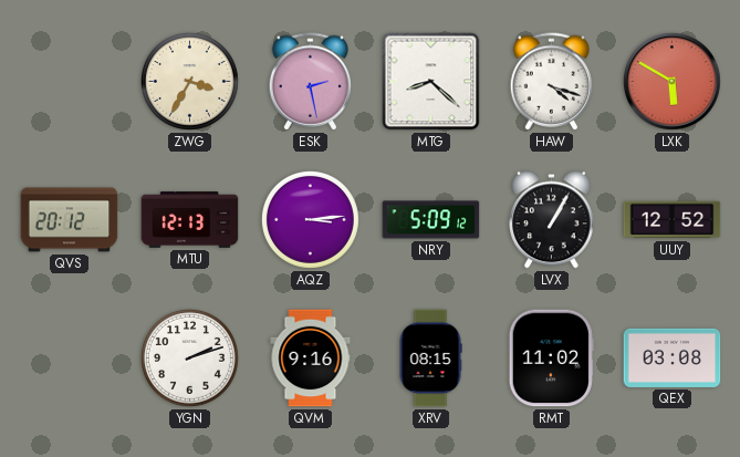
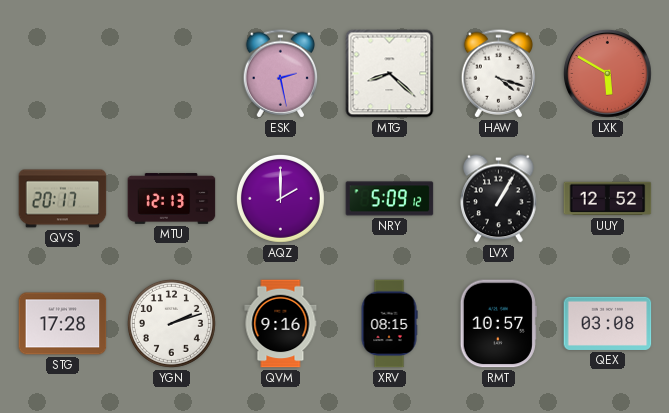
ZWG: 3:35 -> none
QVS: 20:12 -> 20:17
AQZ: 3:14 -> 2:00
STG: none -> 17:28
RMT: 11:02 -> 10:57
